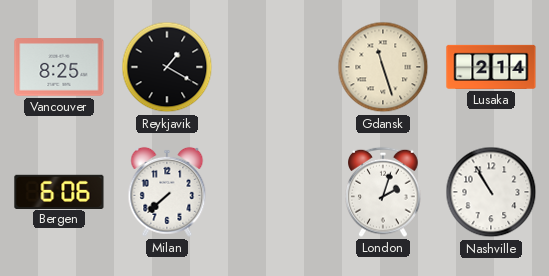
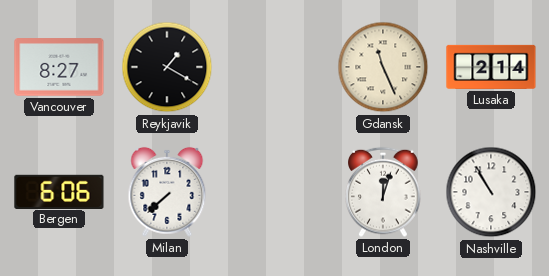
Vancouver: 8:25 -> 8:27
Gdansk: 11:27 -> 11:26
London: 2:03 -> 12:03
